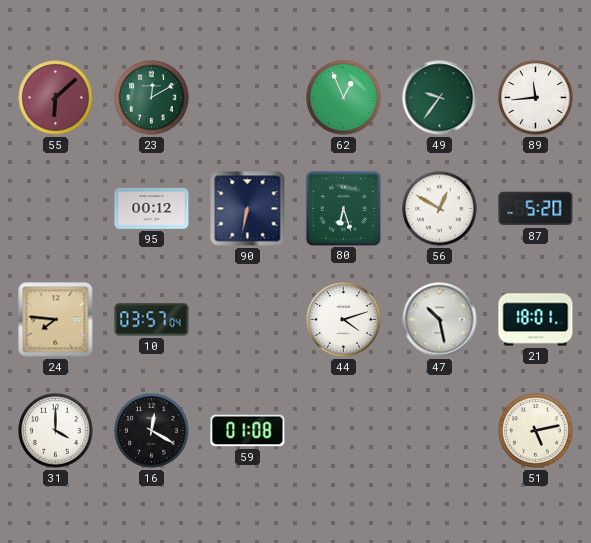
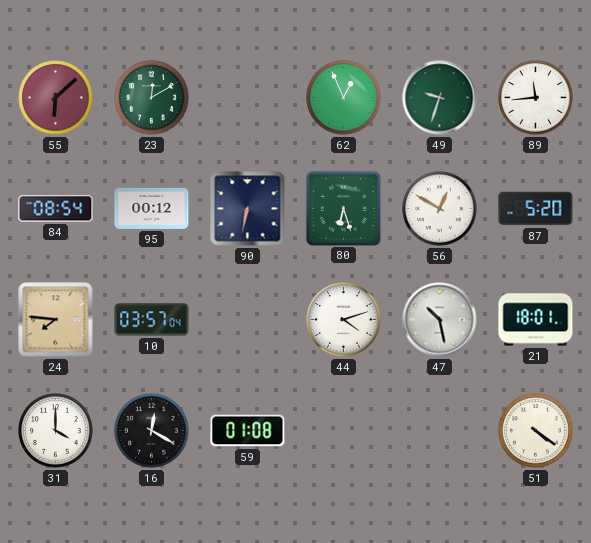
49: 9:36 -> 9:33
84: none -> 08:54
51: 5:13 -> 4:21
